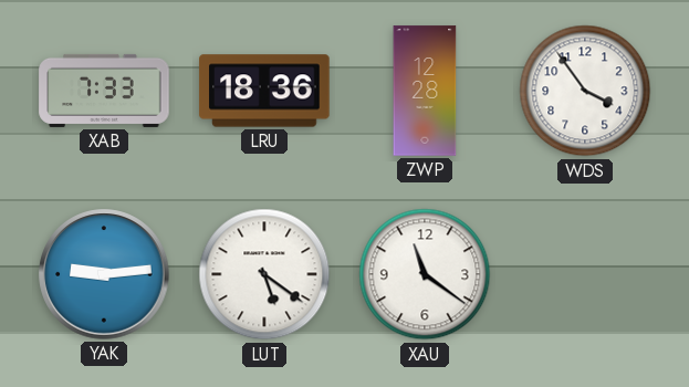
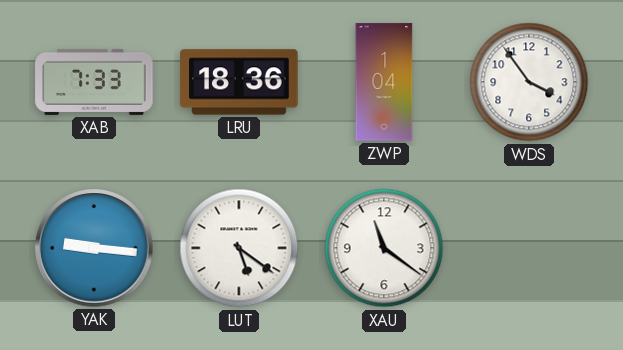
ZWP: 12:28 -> 1:04
YAK: 9:14 -> 9:16
